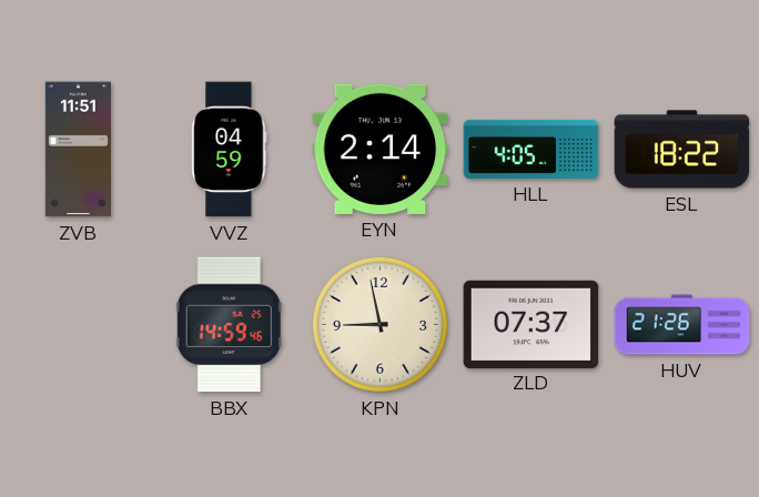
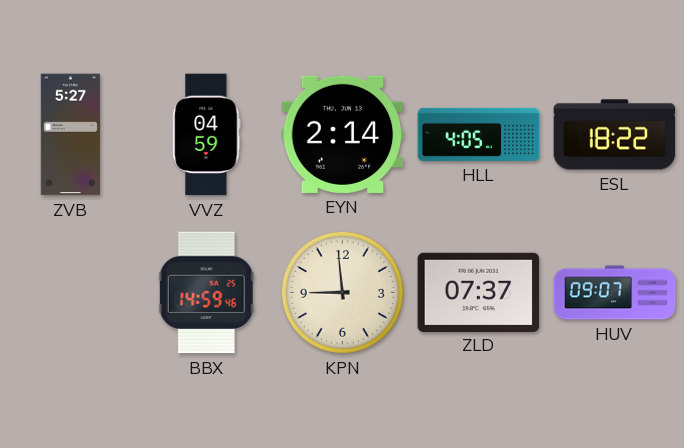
ZVB: 11:51 -> 5:27
KPN: 8:58 -> 8:59
HUV: 21:26 -> 09:07
